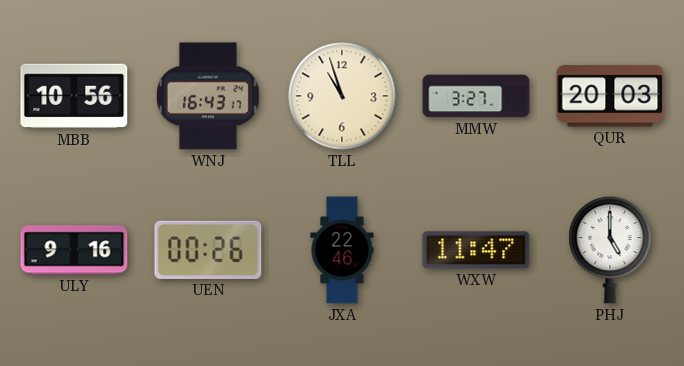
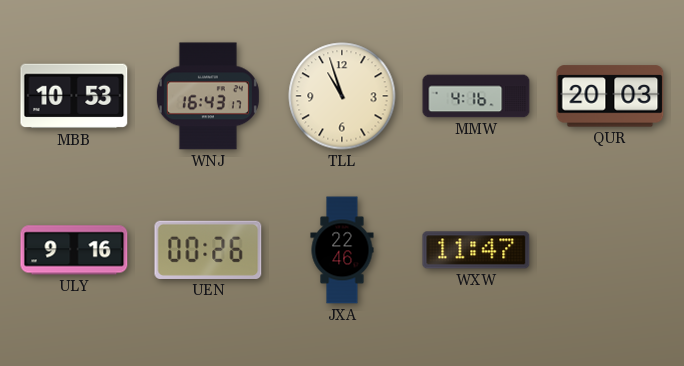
MBB: 10:56 -> 10:53
MMW: 3:27 -> 4:16
PHJ: 5:00 -> none
